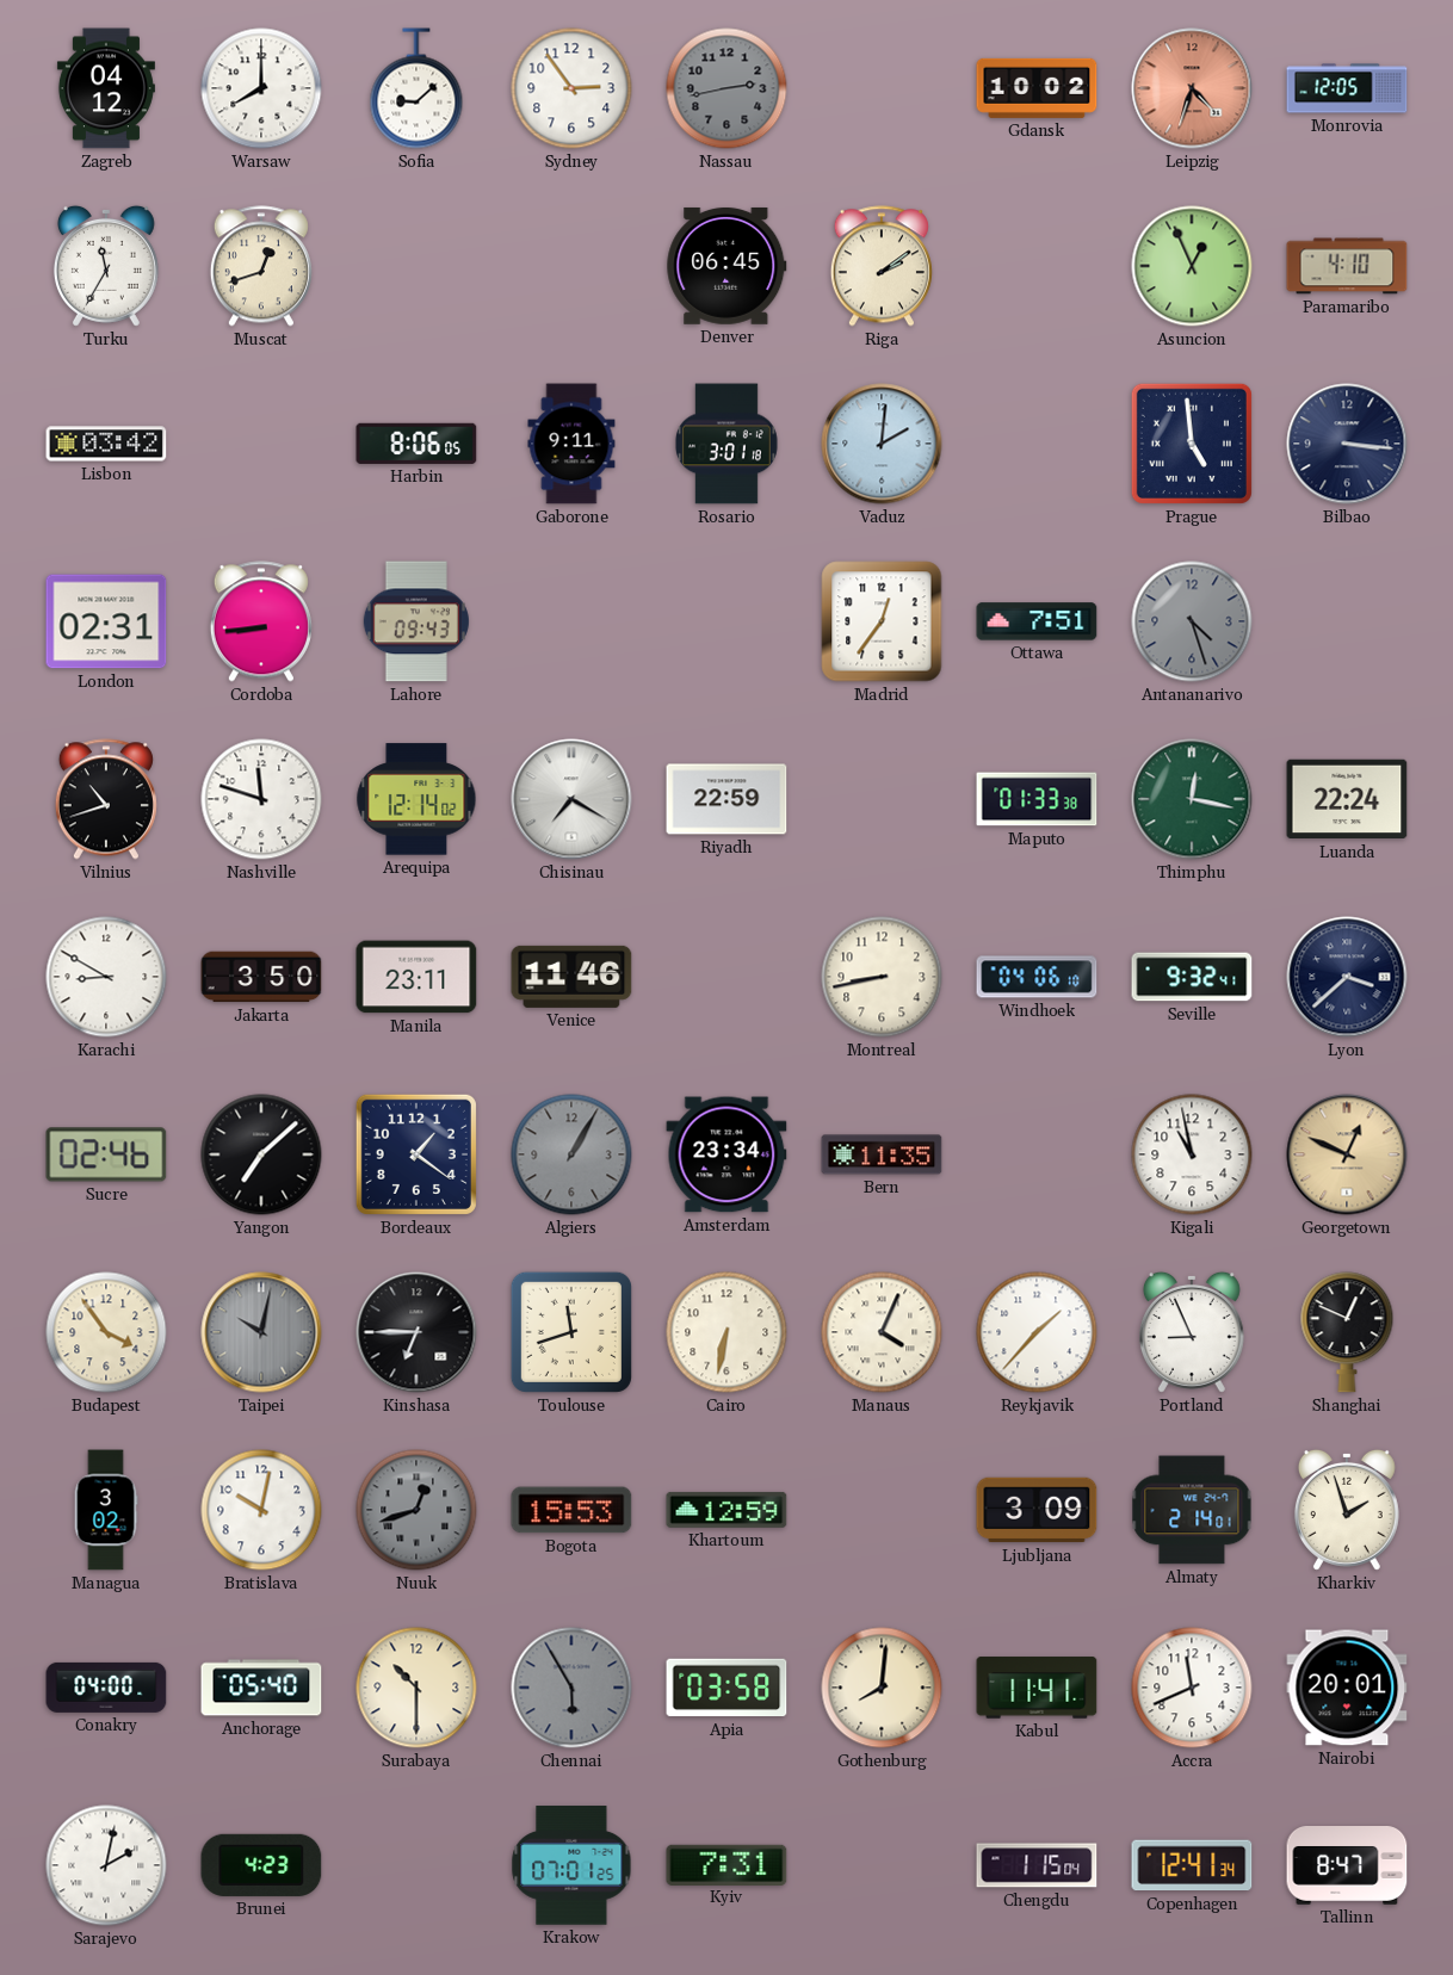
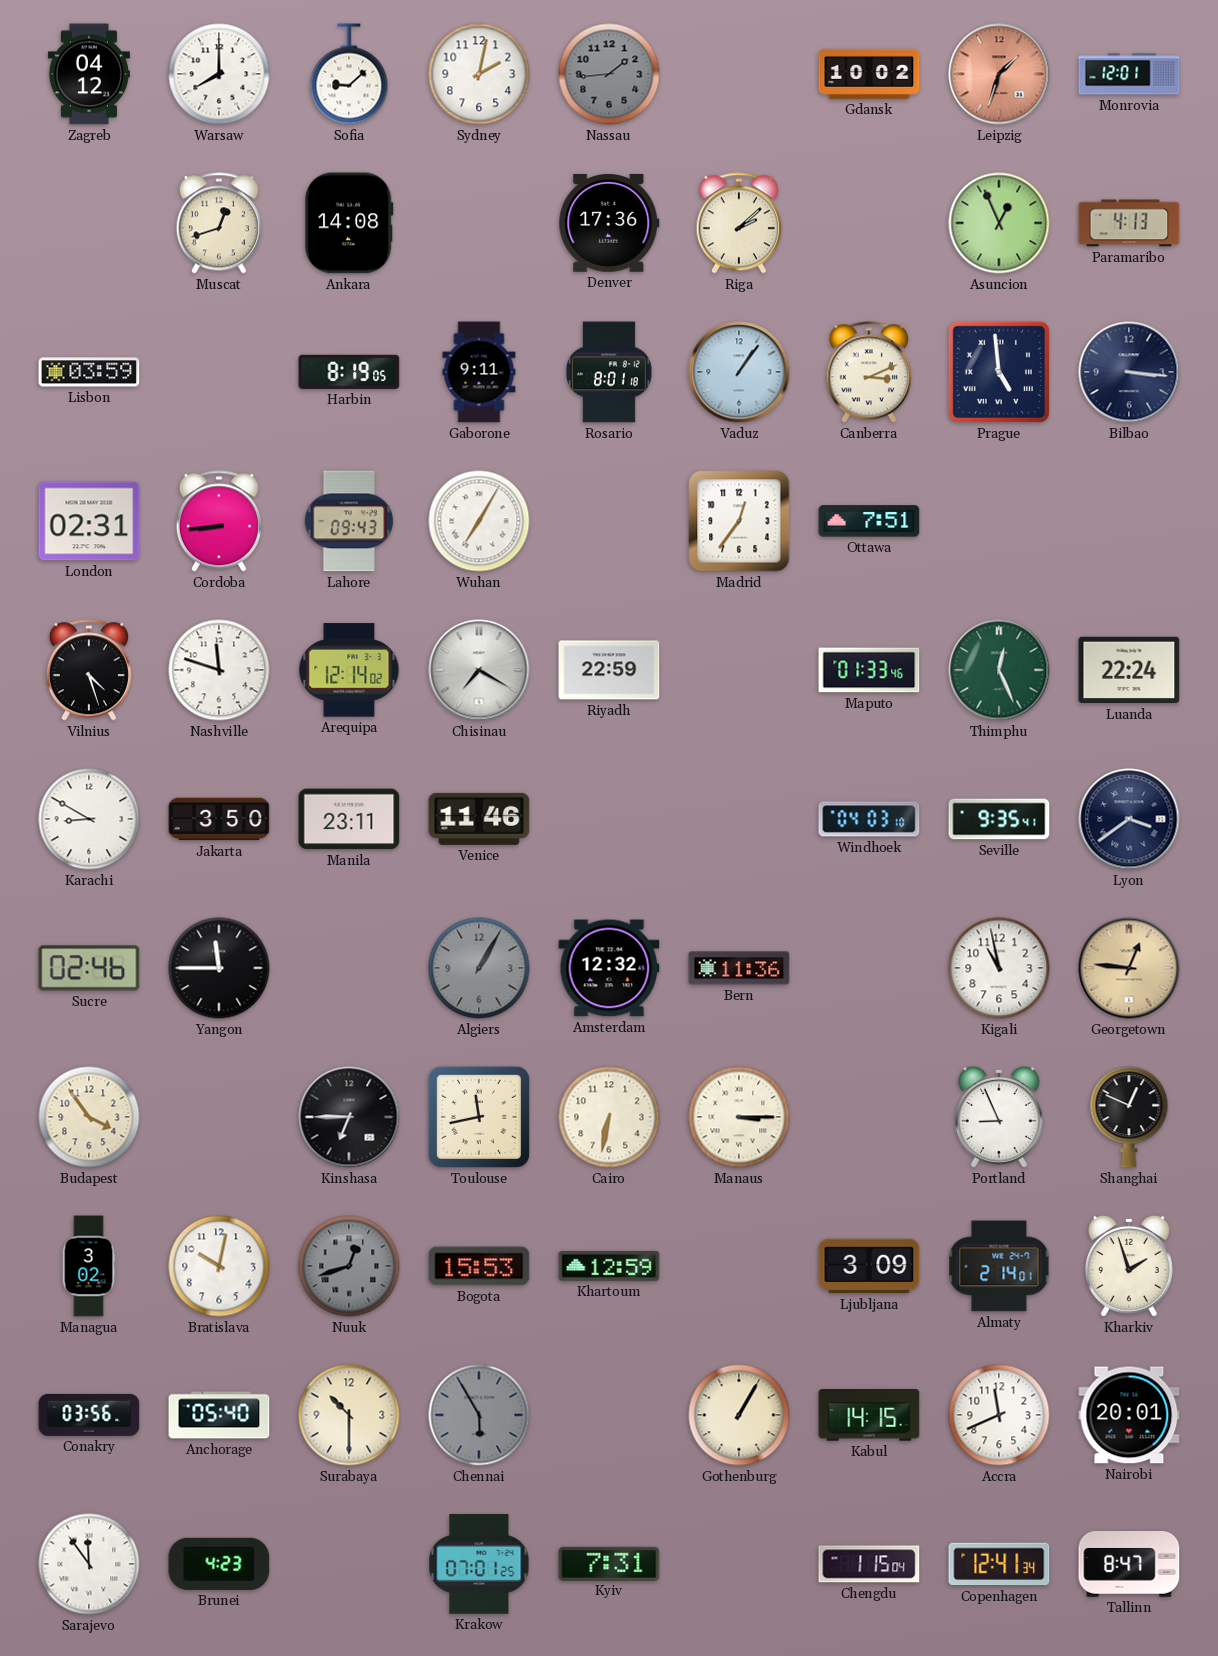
Sydney: 2:54 -> 2:02
Nassau: 2:43 -> 1:44
Leipzig: 4:33 -> 1:33
Monrovia: 12:05 -> 12:01
Turku: 11:35 -> none
Ankara: none -> 14:08
Denver: 06:45 -> 17:36
Riga: 2:09 -> 2:08
Paramaribo: 4:10 -> 4:13
Lisbon: 03:42 -> 03:59
Harbin: 8:06 -> 8:19
Rosario: 3:01 -> 8:01
Vaduz: 2:01 -> 1:06
Canberra: none -> 3:11
Wuhan: none -> 7:05
Antananarivo: 4:27 -> none
Vilnius: 10:42 -> 4:27
Maputo: 01:33:38 -> 01:33:46
Thimphu: 12:17 -> 12:26
Montreal: 8:43 -> none
Windhoek: 04:06 -> 04:03
Seville: 9:32 -> 9:35
Lyon: 3:38 -> 3:39
Yangon: 7:08 -> 11:45
Bordeaux: 1:21 -> none
Amsterdam: 23:34 -> 12:32
Bern: 11:35 -> 11:36
Georgetown: 12:49 -> 12:46
Taipei: 10:02 -> none
Toulouse: 11:42 -> 11:43
Manaus: 4:04 -> 3:15
Reykjavik: 1:37 -> none
Conakry: 04:00 -> 03:56
Apia: 03:58 -> none
Gothenburg: 8:01 -> 1:05
Kabul: 11:41 -> 14:15
Sarajevo: 2:02 -> 11:54
